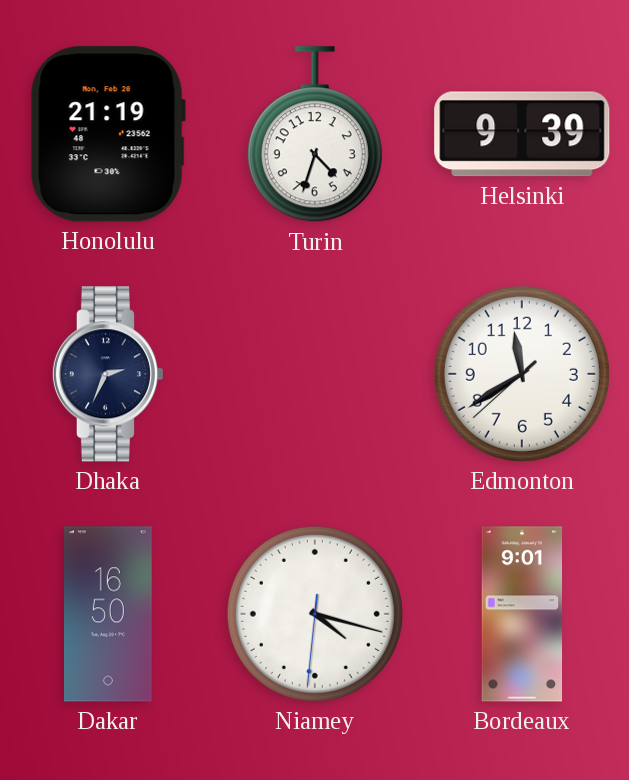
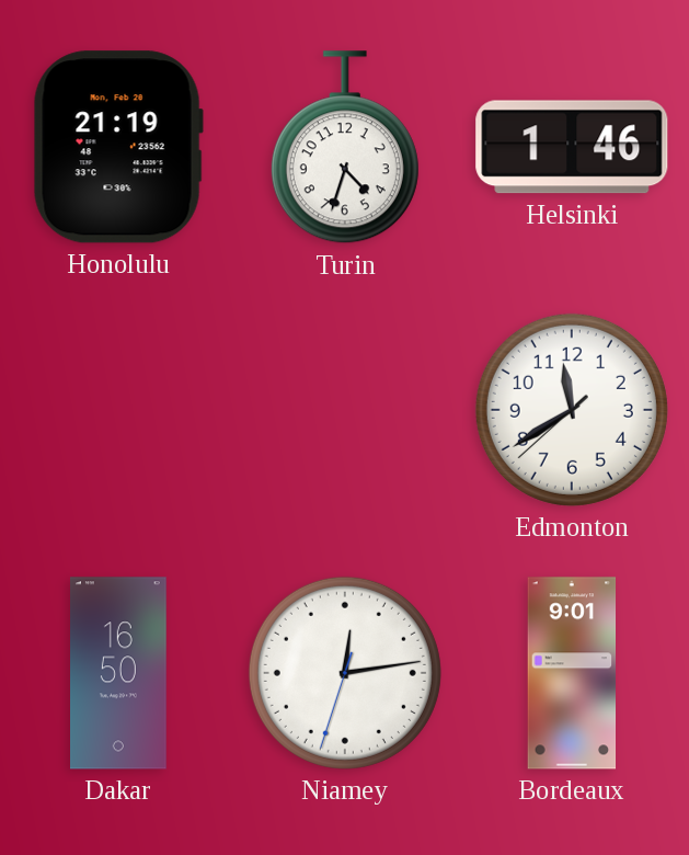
Helsinki: 9:39 -> 1:46
Dhaka: 2:34 -> none
Niamey: 4:17 -> 12:13
